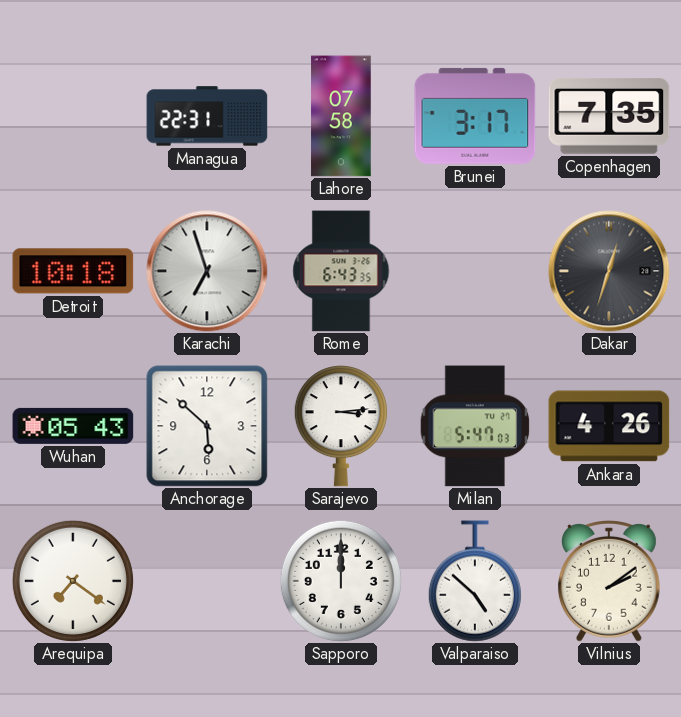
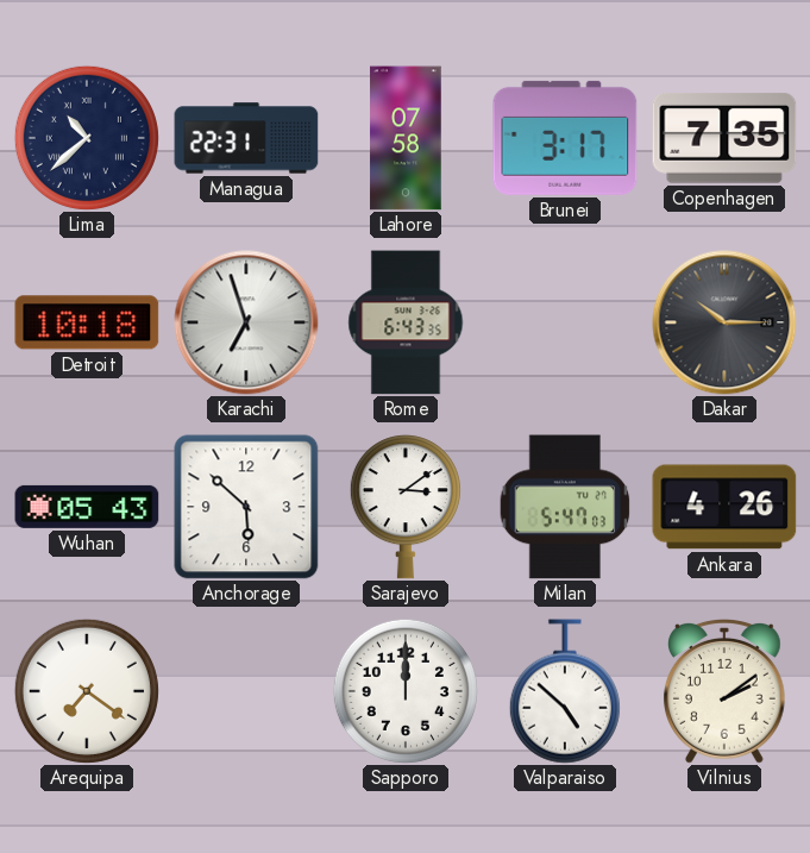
Lima: none -> 10:38
Dakar: 12:33 -> 10:15
Sarajevo: 3:14 -> 3:09
